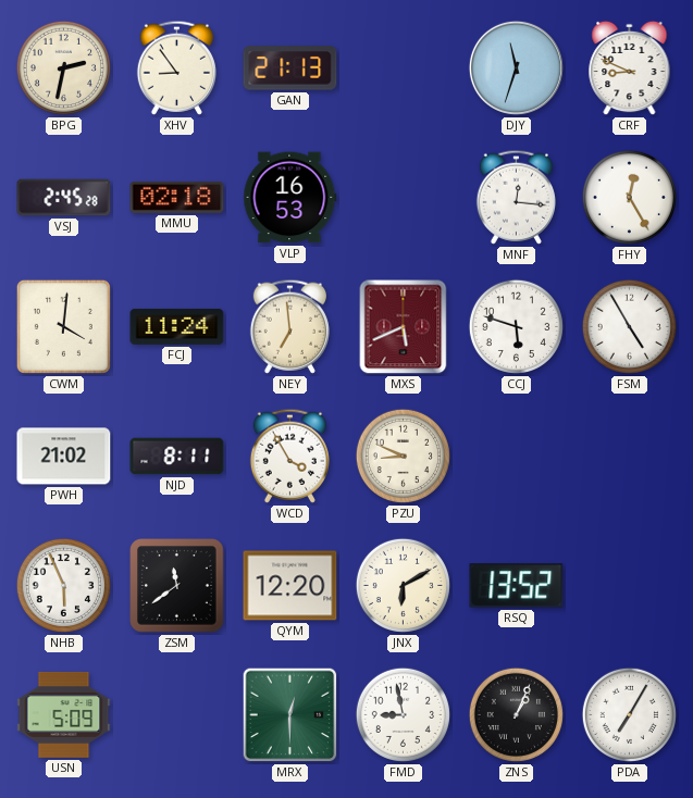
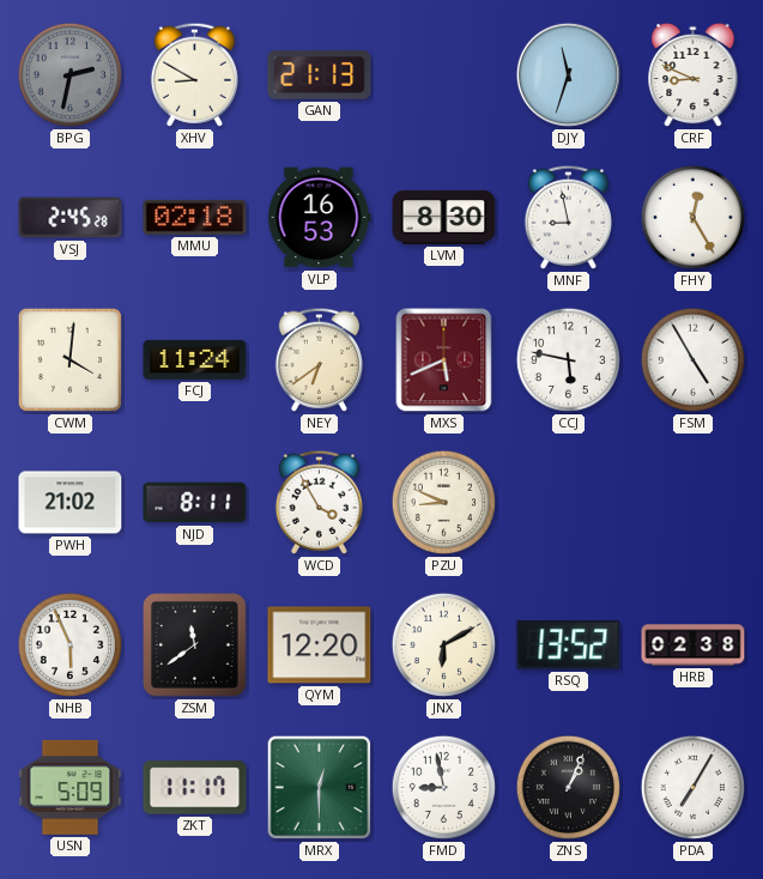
BPG dial: cream -> grey
XHV: 8:54 -> 8:50
LVM: none -> 8:30
MNF: 12:16 -> 8:58
NEY: 6:59 -> 6:39
CCJ: 5:48 -> 5:47
HRB: none -> 02:38
ZKT: none -> 11:17
